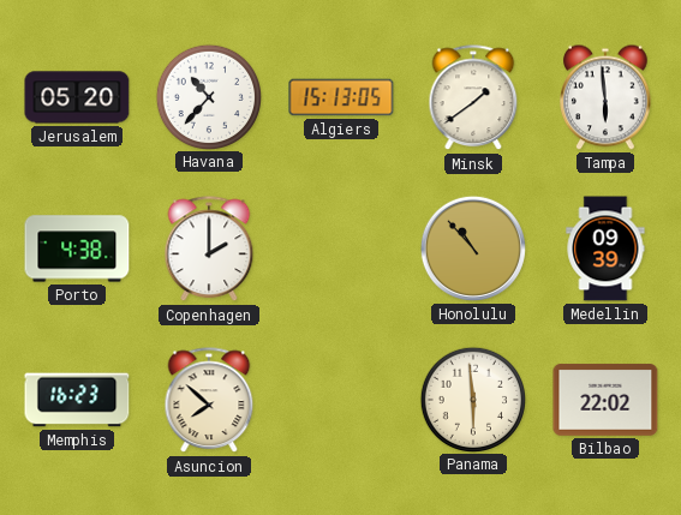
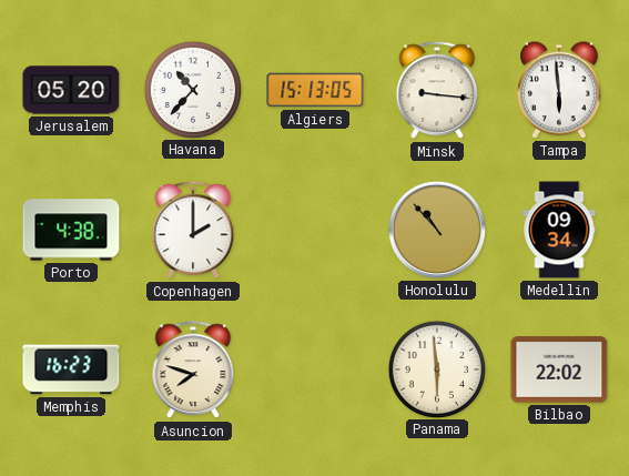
Minsk: 1:39 -> 9:16
Medellin: 09:39 -> 09:34
Asuncion: 7:52 -> 7:48
